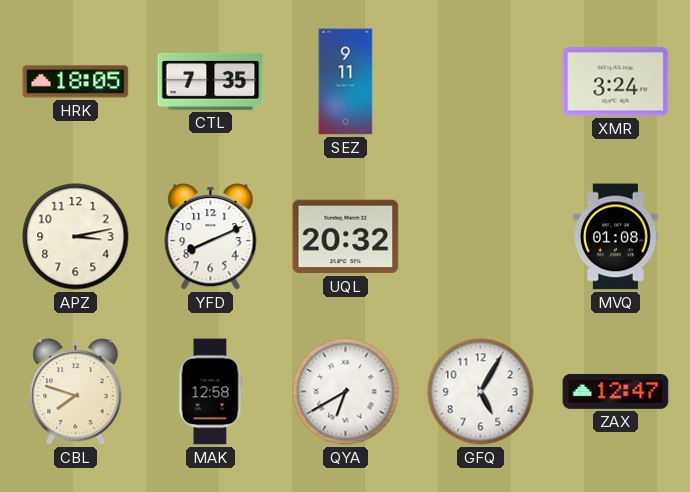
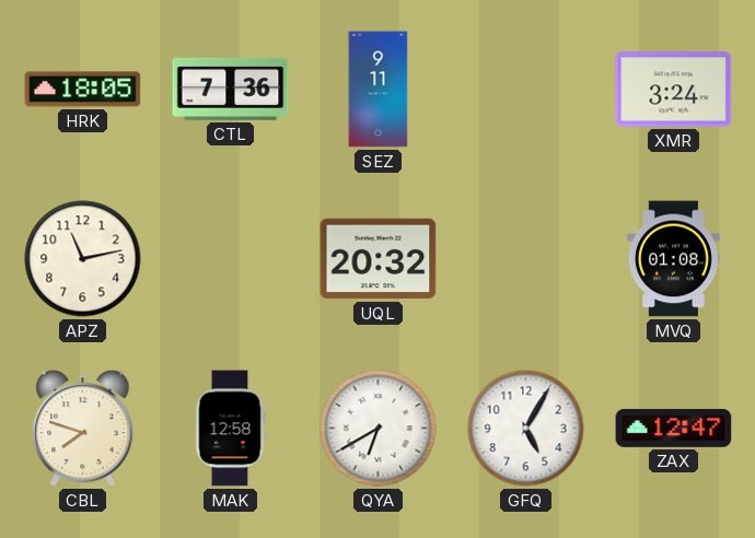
CTL: 7:35 -> 7:36
APZ: 3:13 -> 11:13
YFD: 8:11 -> none
